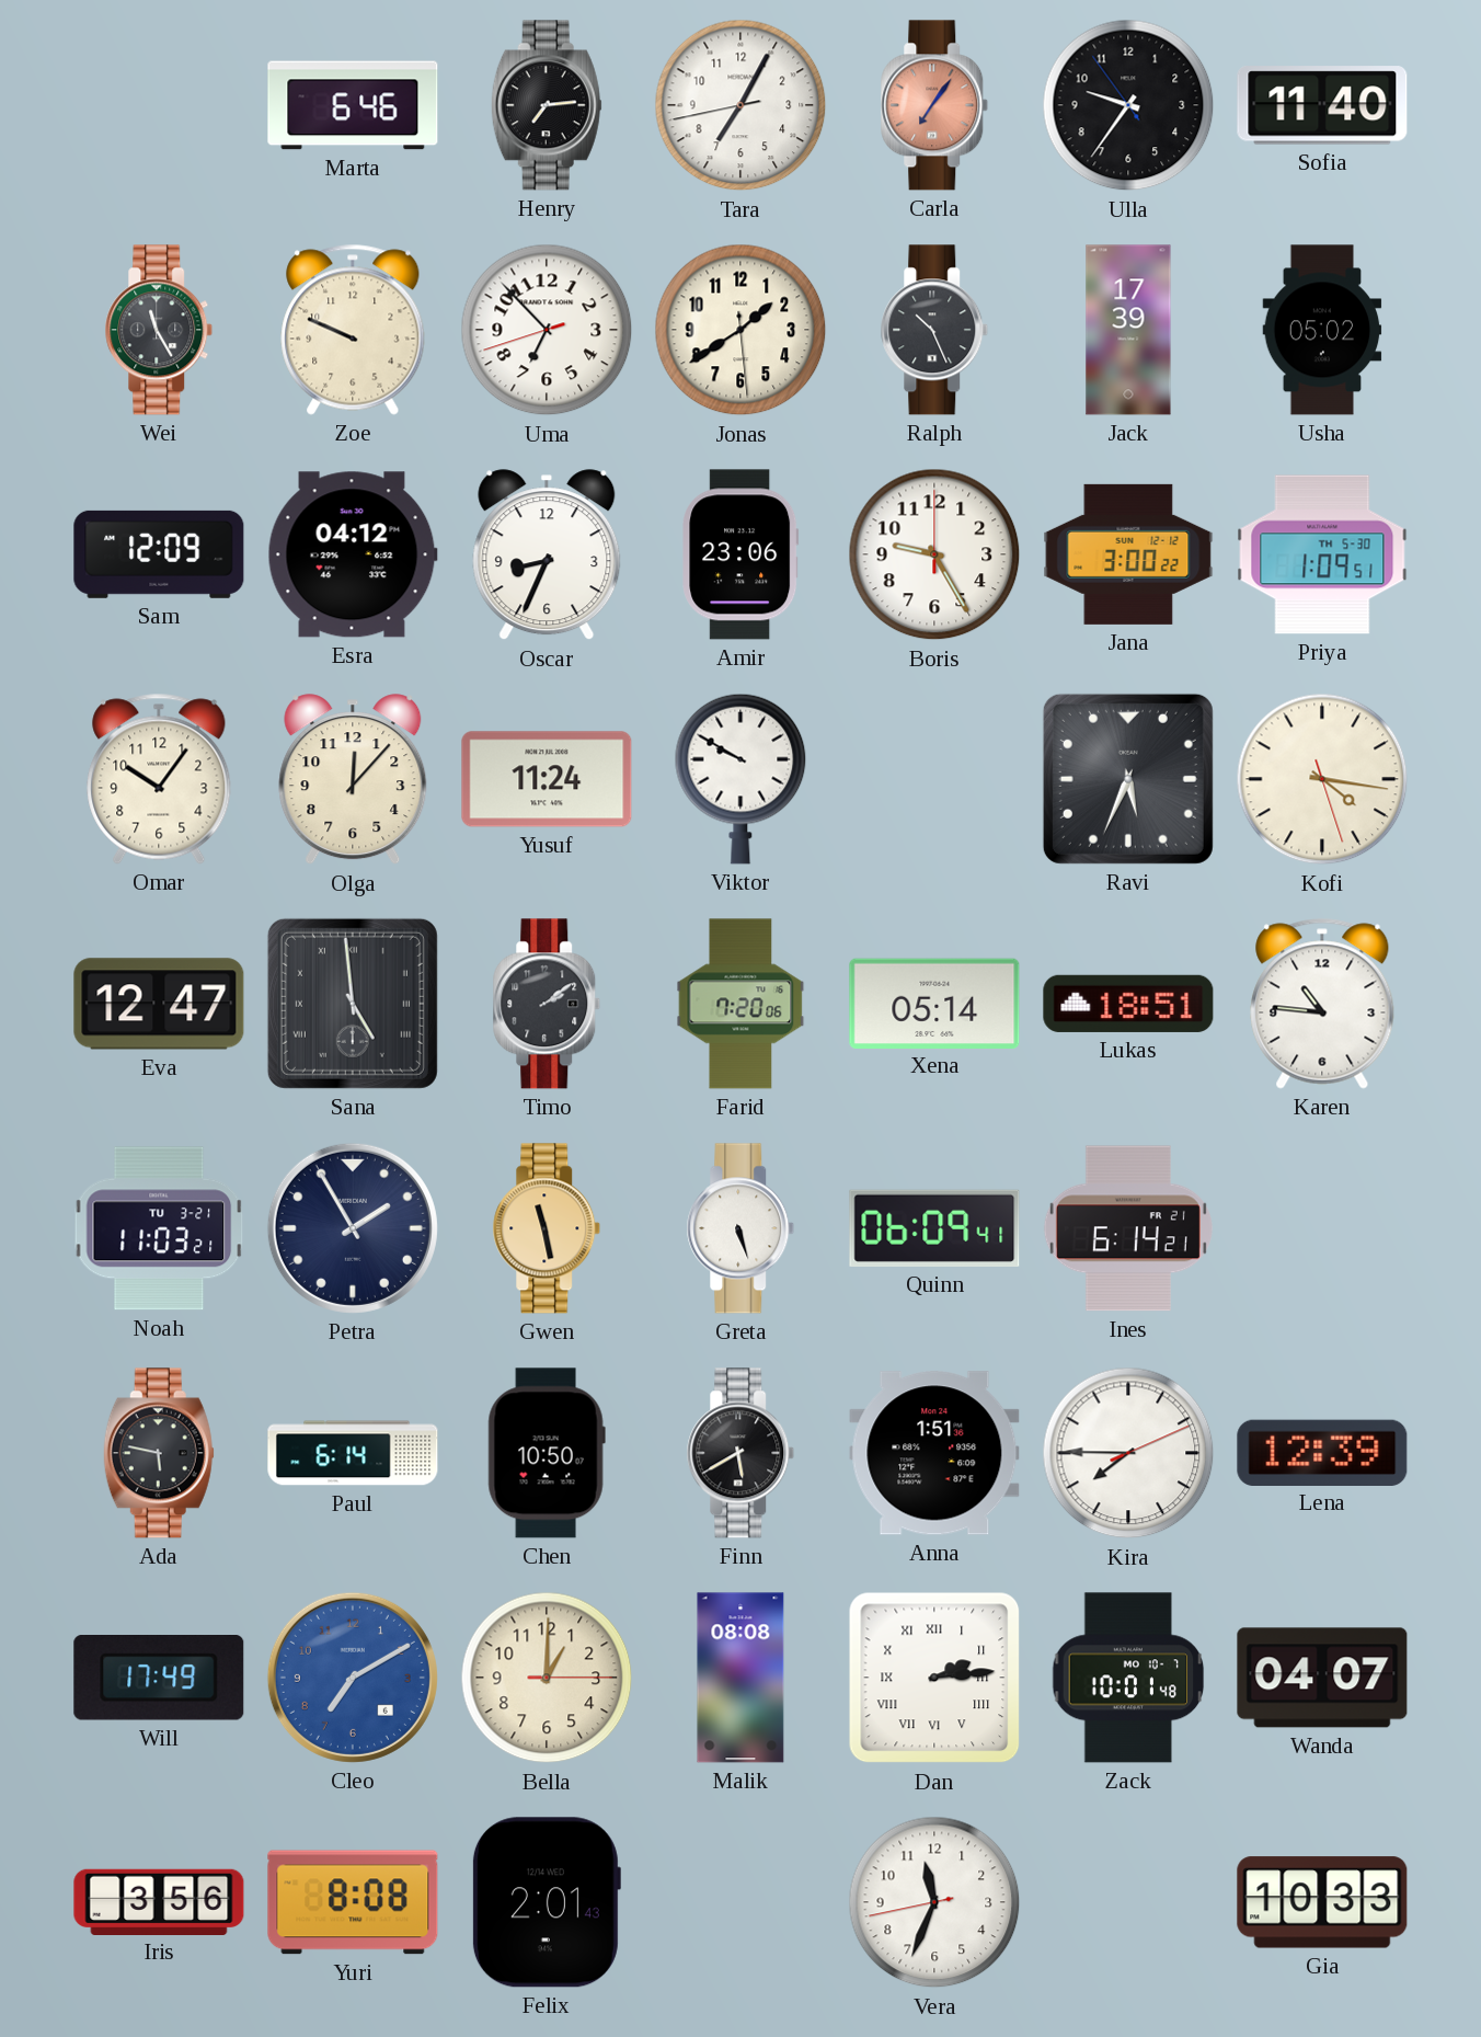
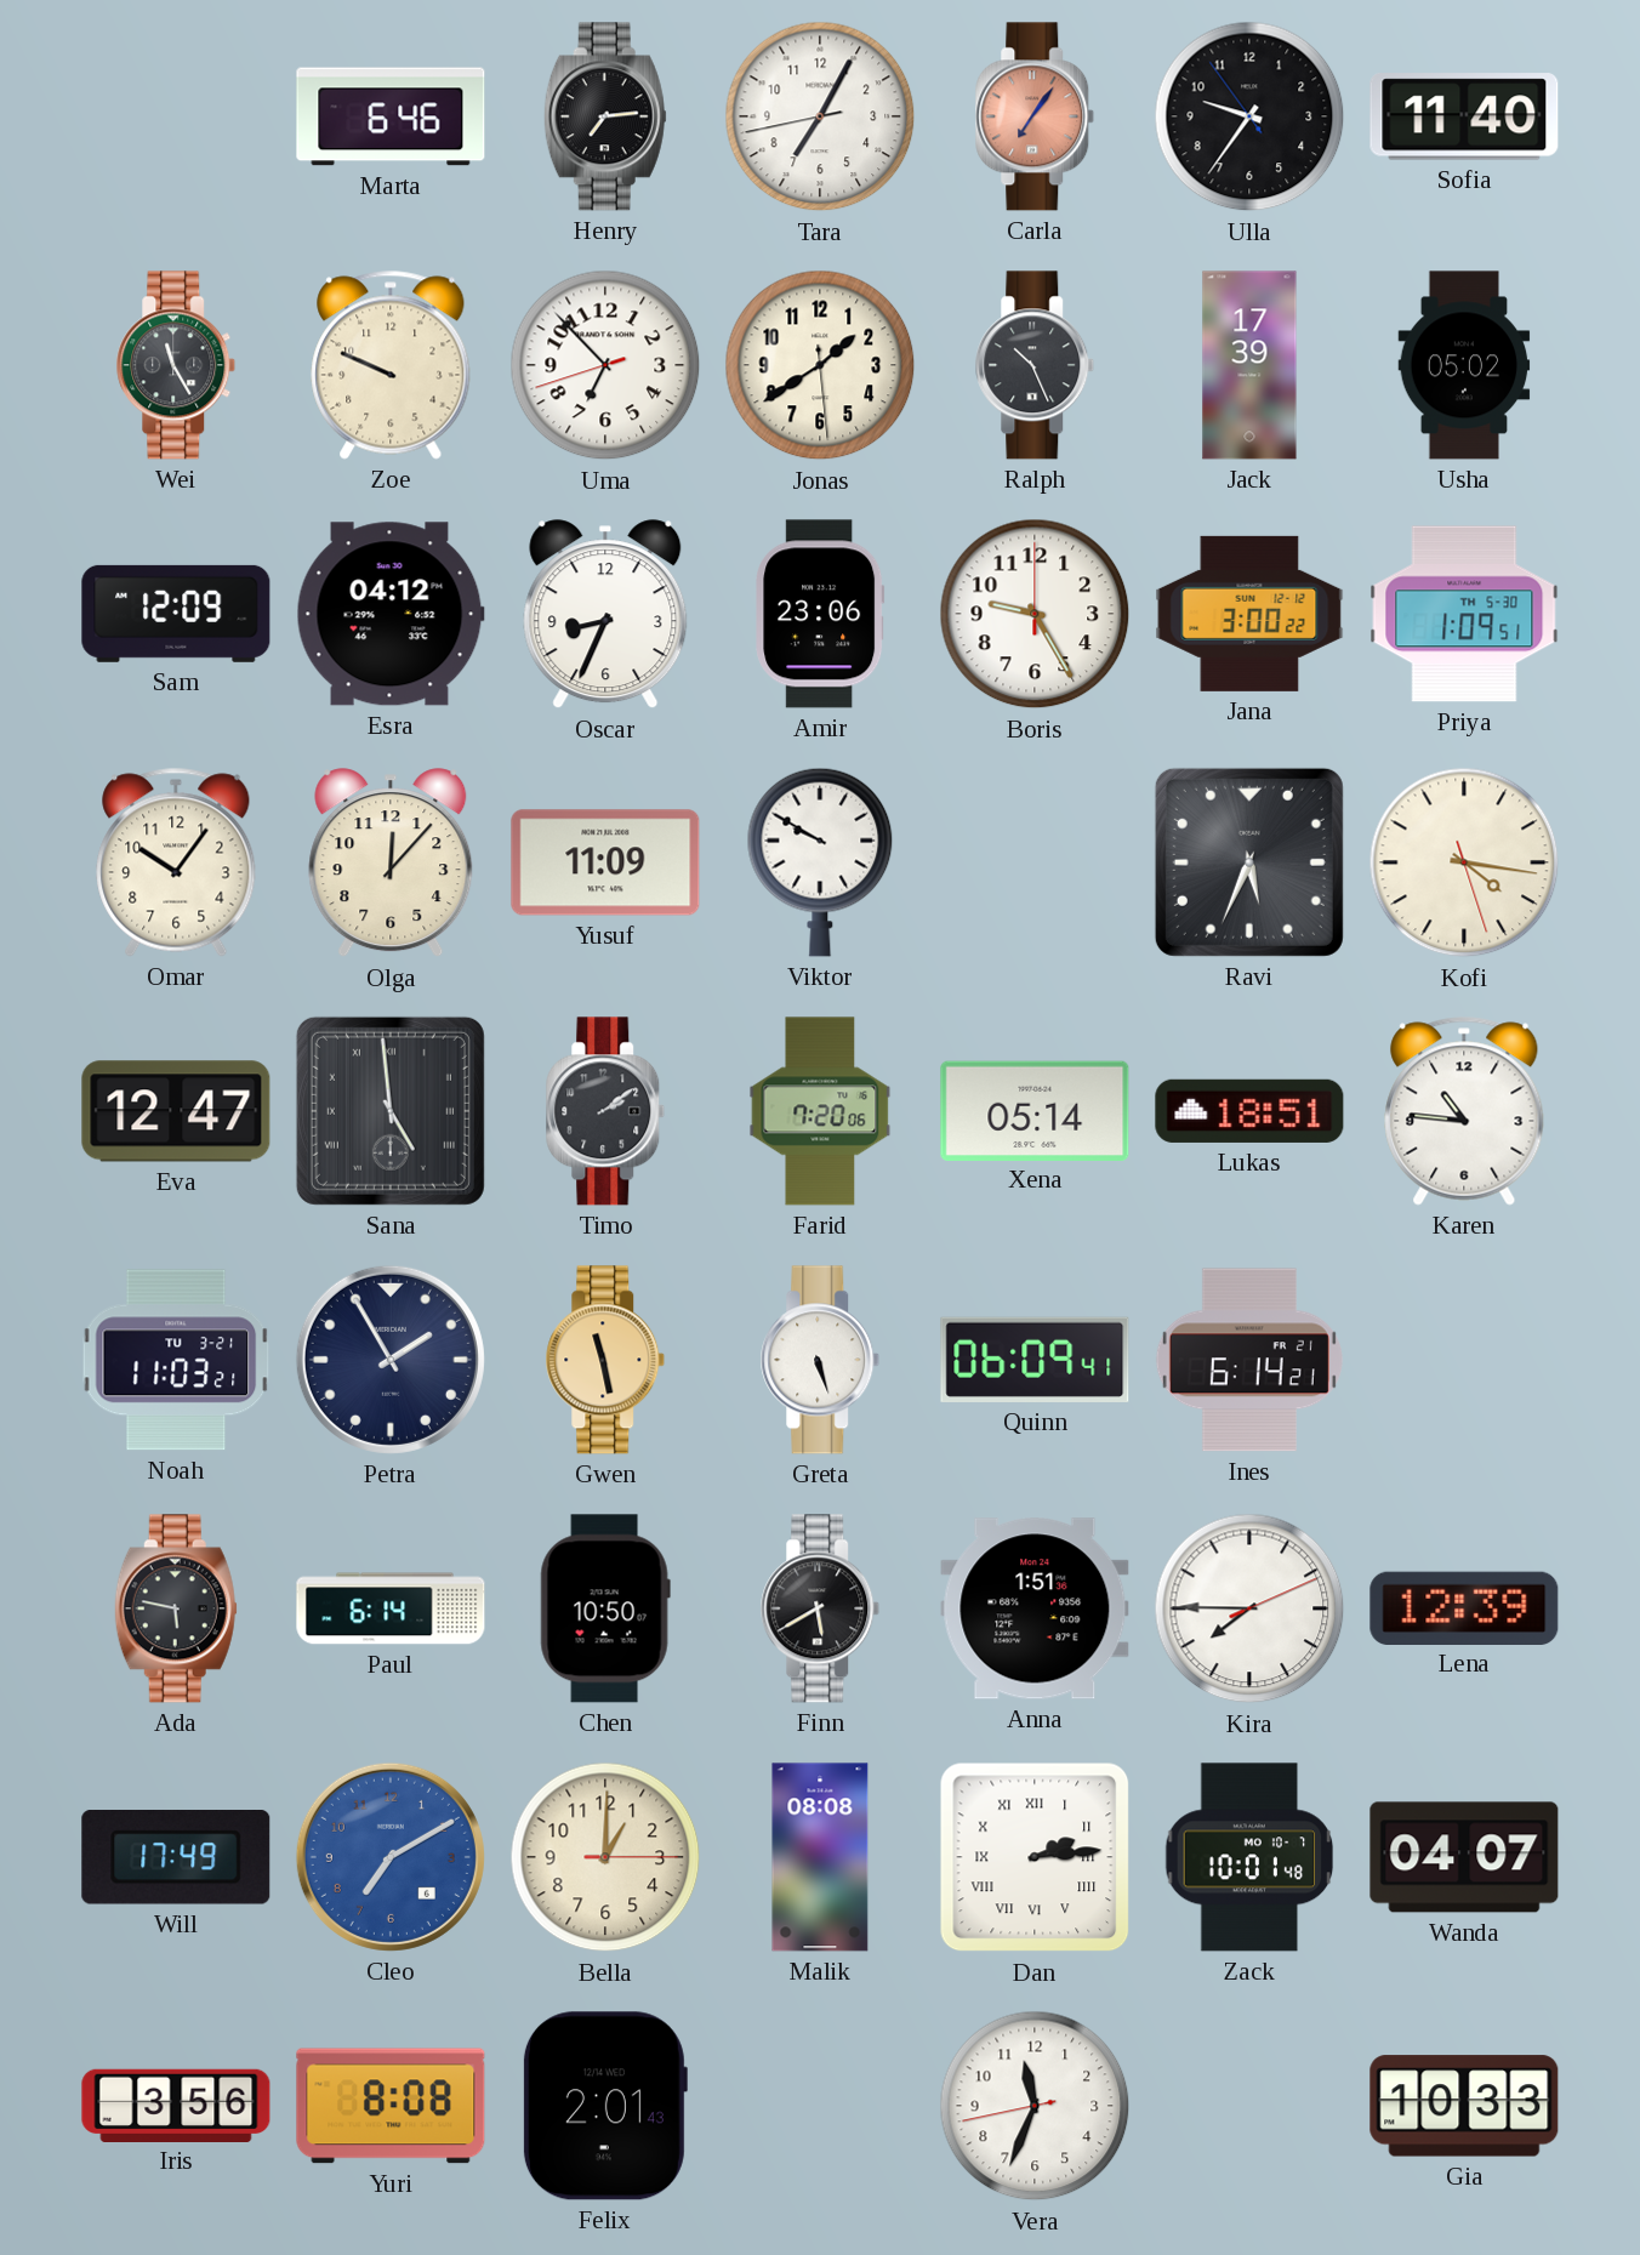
Yusuf: 11:24 -> 11:09
